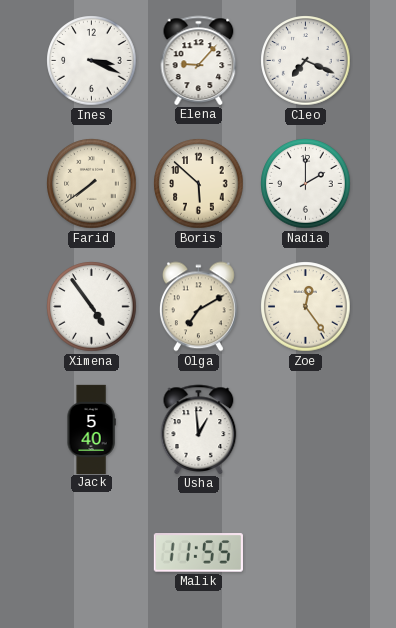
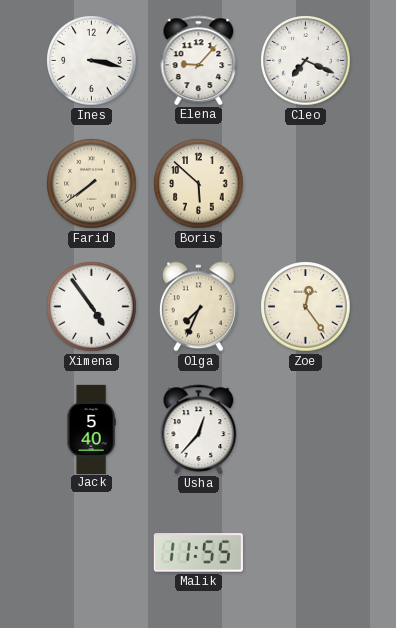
Ines: 3:19 -> 3:17
Nadia: 2:00 -> none
Olga: 7:10 -> 7:34
Usha: 12:59 -> 12:37
